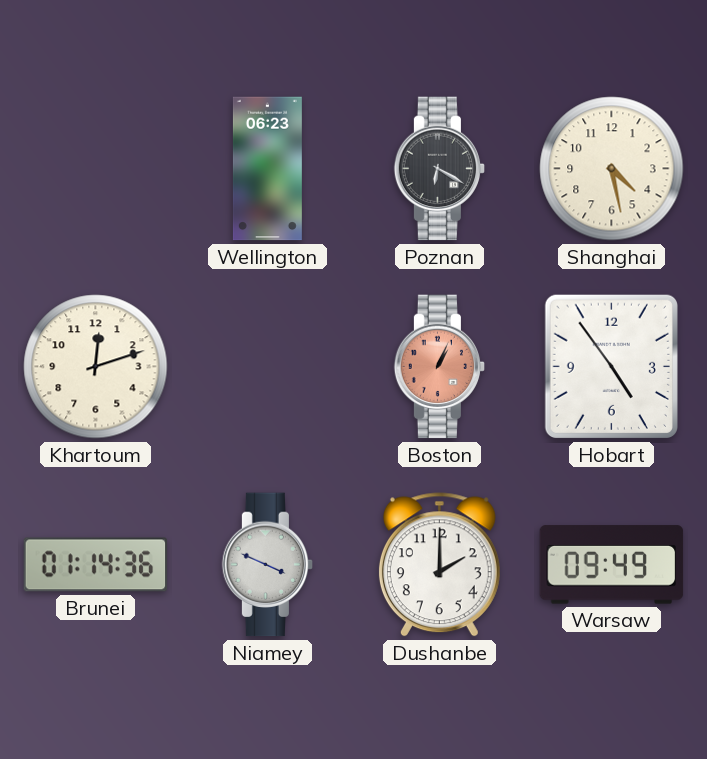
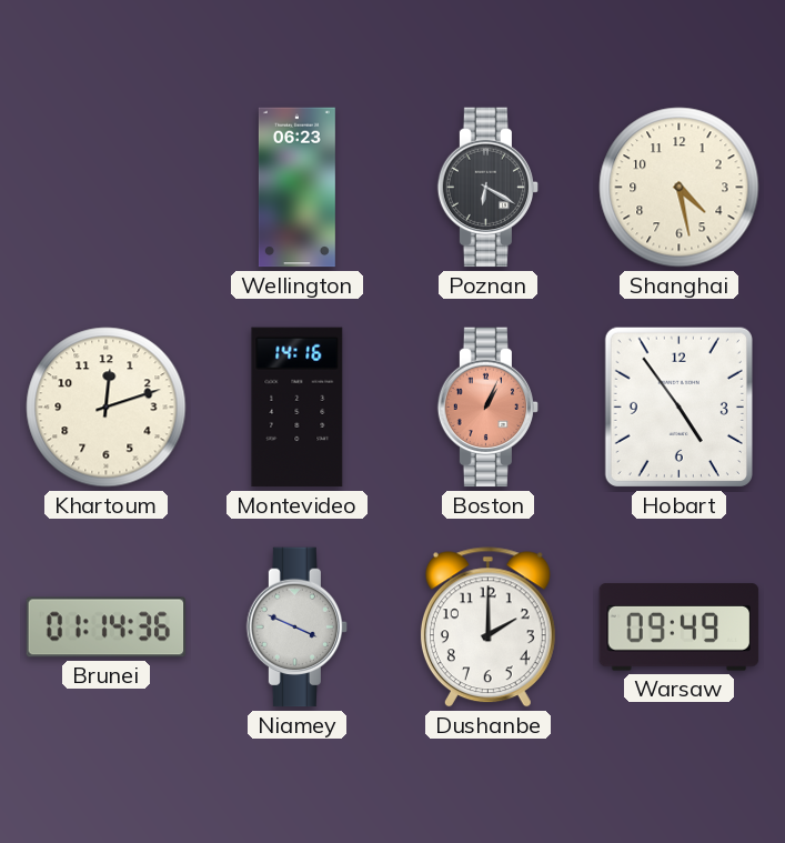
Montevideo: none -> 14:16
